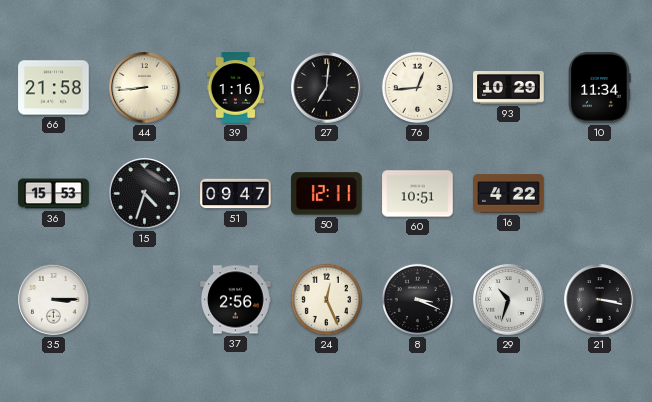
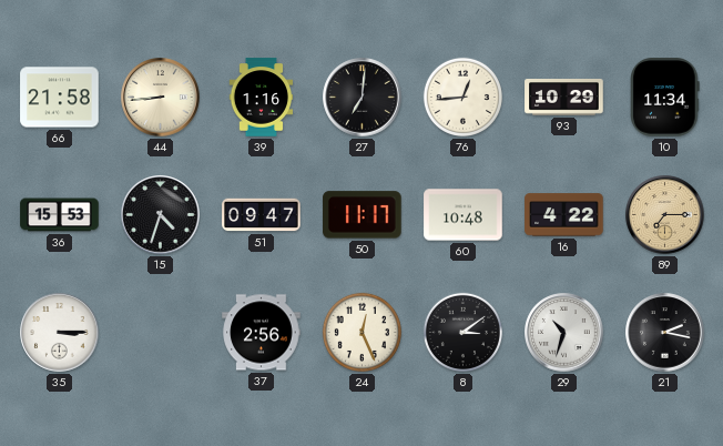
50: 12:11 -> 11:17
60: 10:51 -> 10:48
89: none -> 7:15
8: 3:19 -> 3:09
21: 3:17 -> 2:17
